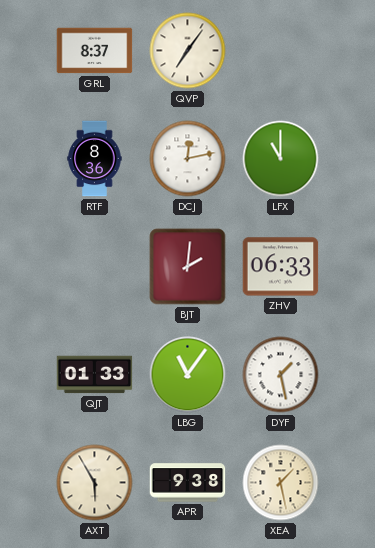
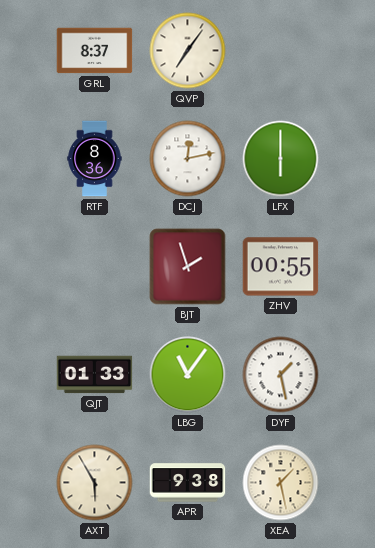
LFX: 11:00 -> 6:00
BJT: 2:01 -> 1:57
ZHV: 06:33 -> 00:55
